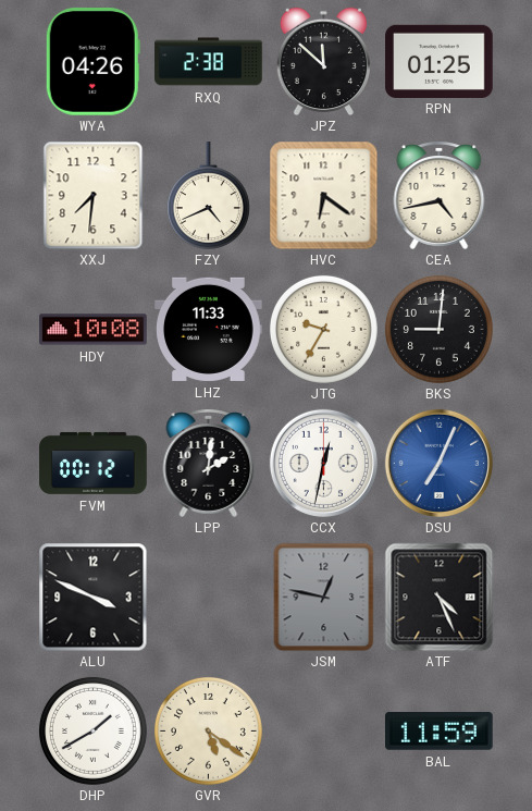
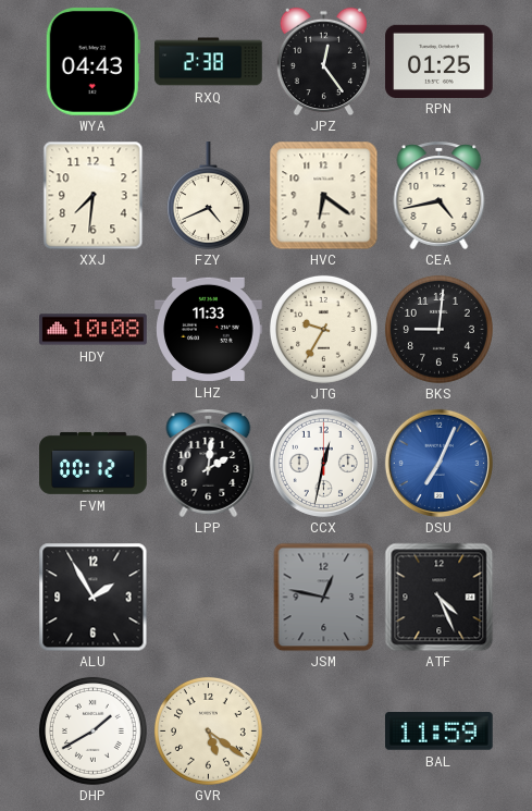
WYA: 04:26 -> 04:43
JPZ: 11:52 -> 12:24
ALU: 3:49 -> 1:55
